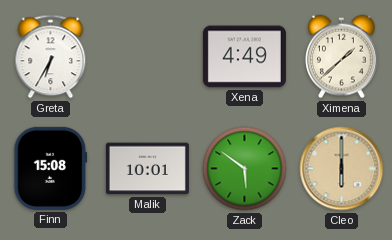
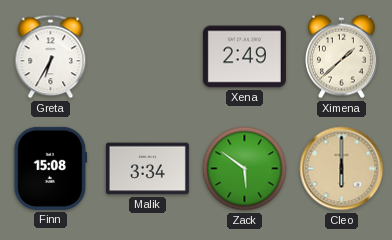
Xena: 4:49 -> 2:49
Malik: 10:01 -> 3:34
